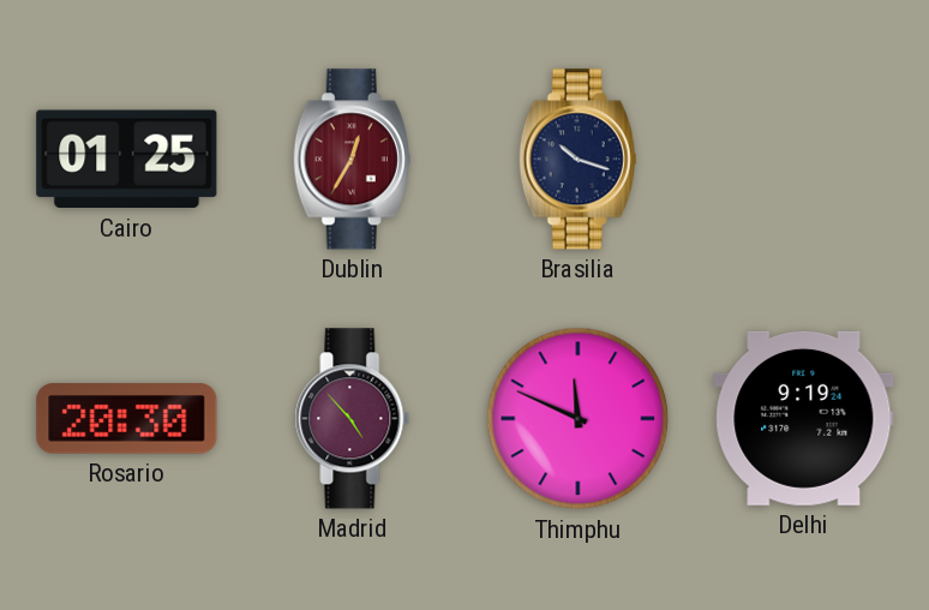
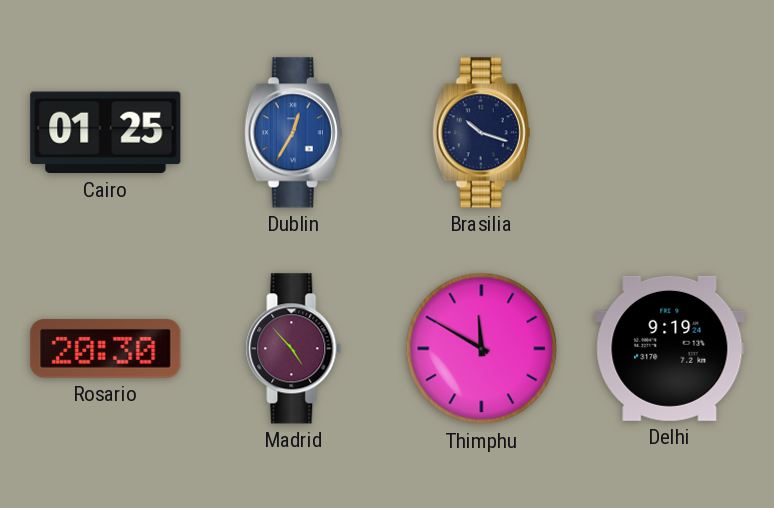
Dublin dial: burgundy -> blue
Thimphu: 11:49 -> 11:50
